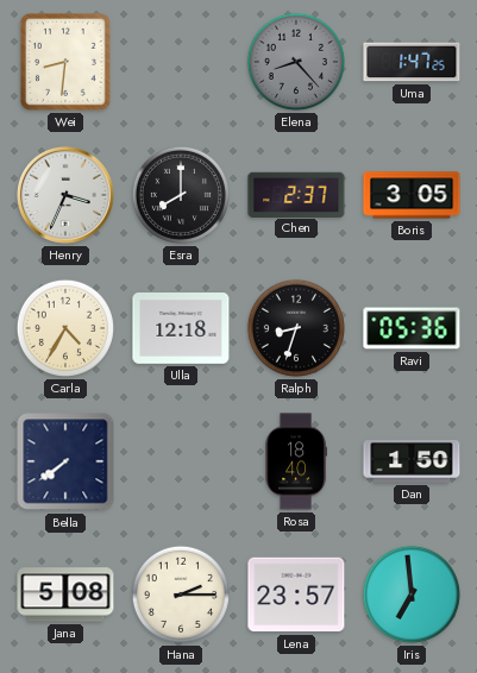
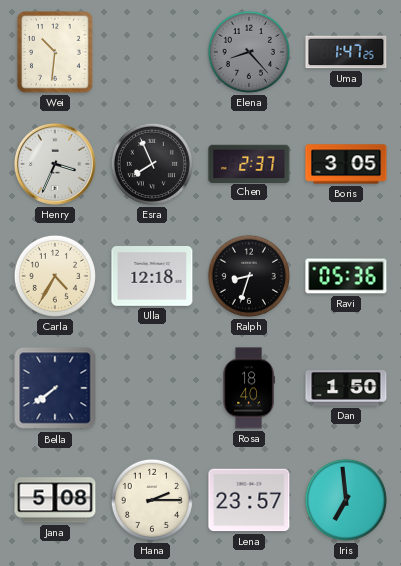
Wei: 8:31 -> 10:31
Esra: 8:00 -> 7:56
